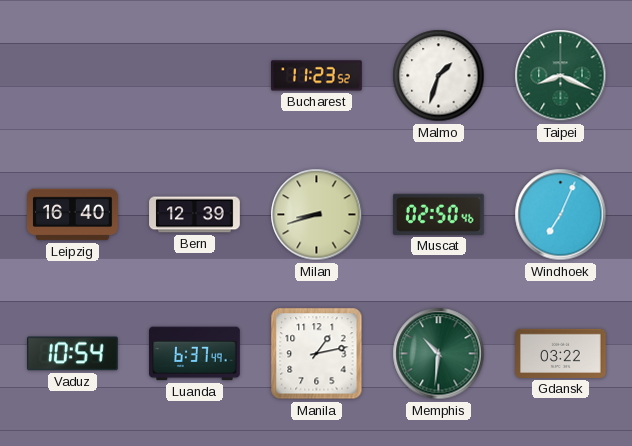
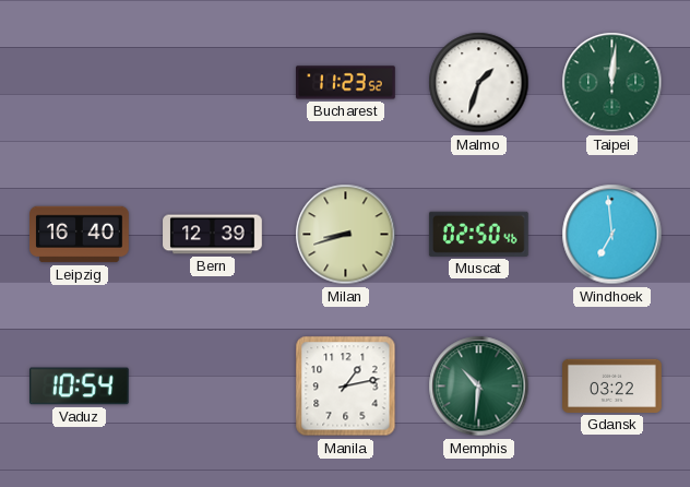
Taipei: 8:19 -> 12:01
Windhoek: 7:04 -> 6:59
Luanda: 6:37 -> none
